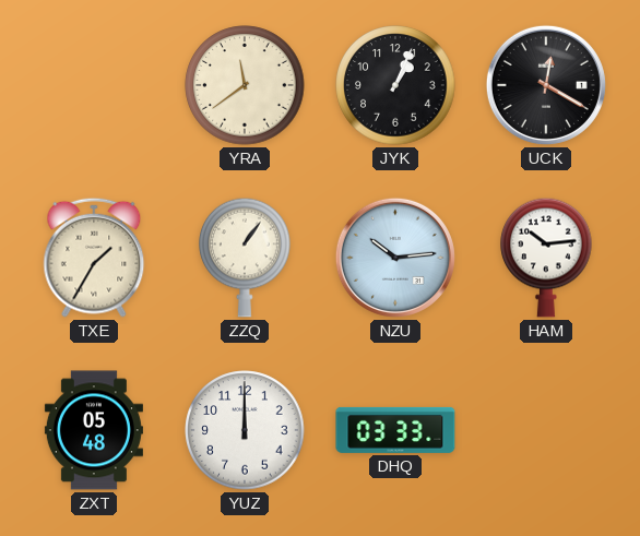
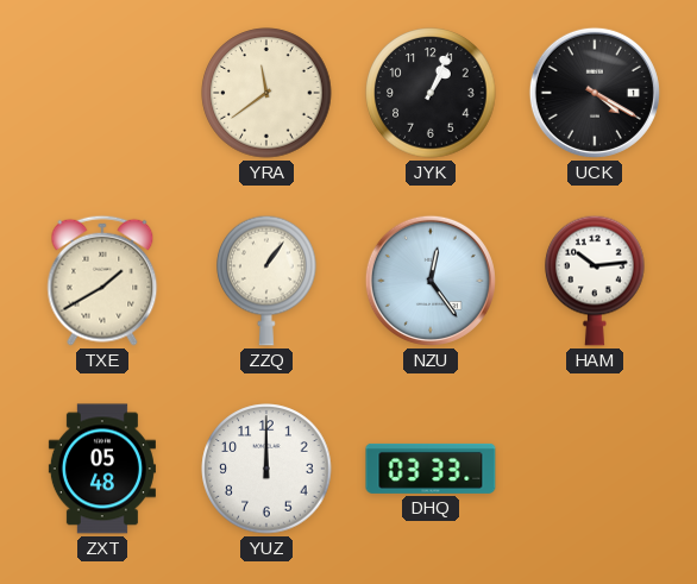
UCK: 12:20 -> 4:20
TXE: 1:35 -> 1:40
NZU: 10:14 -> 12:24
